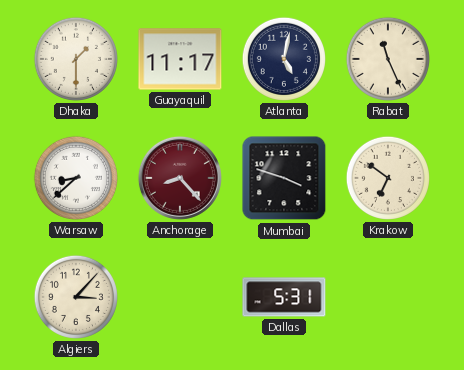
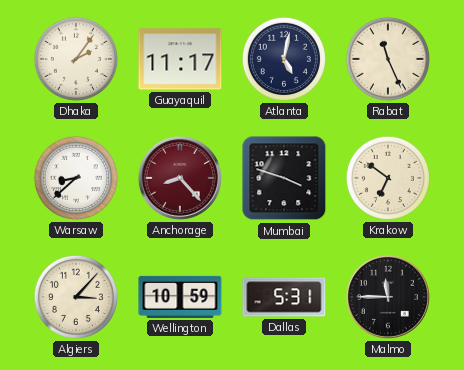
Dhaka: 1:30 -> 2:06
Wellington: none -> 10:59
Malmo: none -> 11:45
